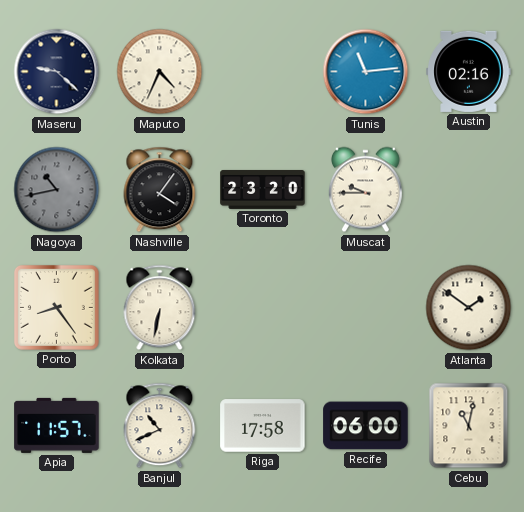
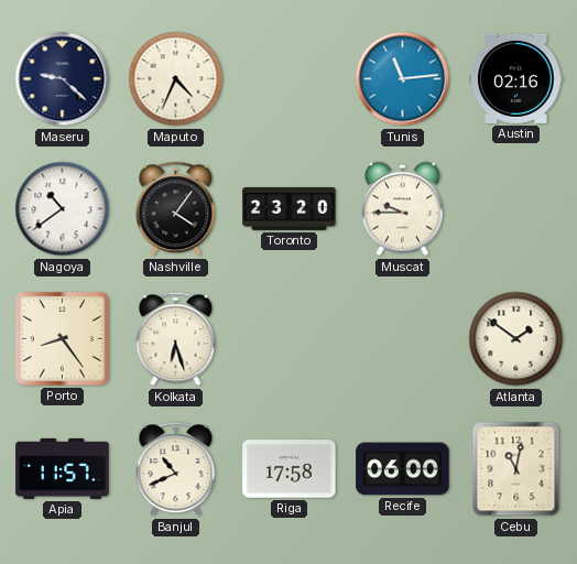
Nagoya: 10:43 -> 10:39
Nagoya dial: grey -> white
Kolkata: 6:32 -> 6:27
